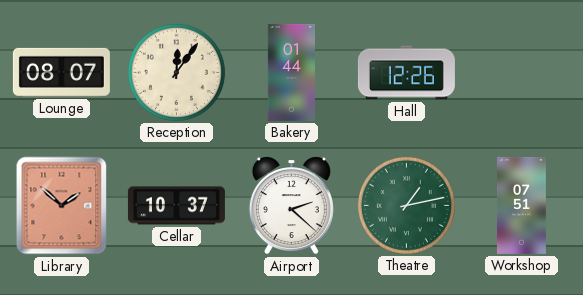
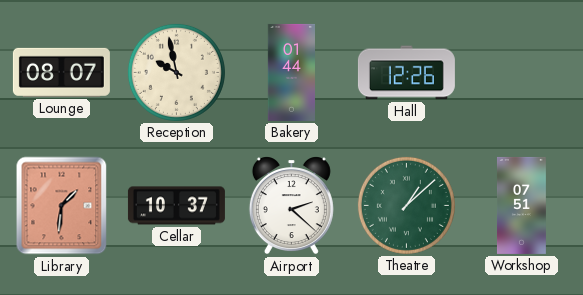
Reception: 12:06 -> 9:58
Library: 1:52 -> 1:31
Theatre: 1:13 -> 1:08
